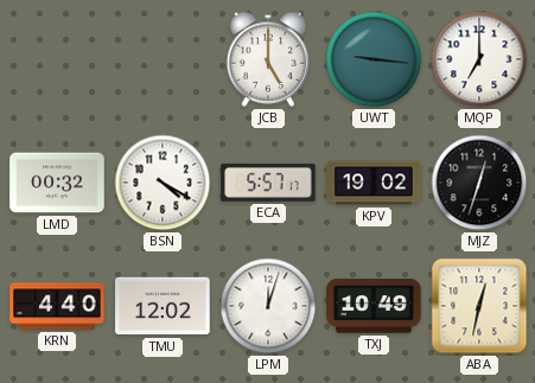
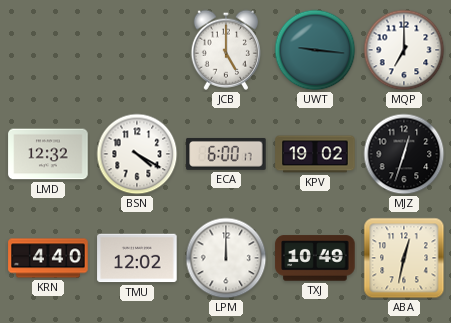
LMD: 00:32 -> 12:32
ECA: 5:57 -> 6:00
LPM: 12:03 -> 12:00
